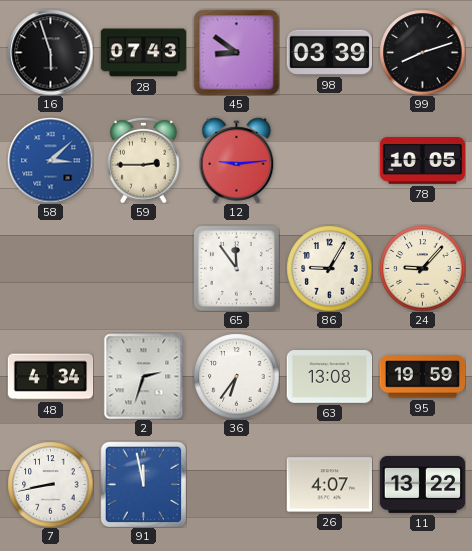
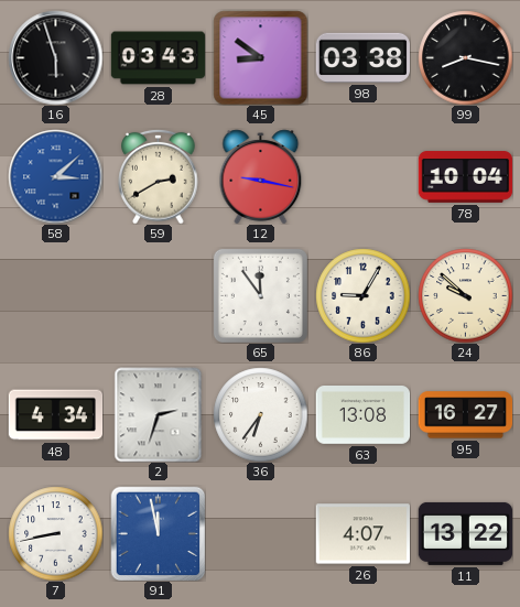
28: 07:43 -> 03:43
98: 03:39 -> 03:38
99: 8:12 -> 8:17
59: 2:45 -> 2:40
12: 9:14 -> 9:17
78: 10:05 -> 10:04
24: 9:07 -> 9:52
95: 19:59 -> 16:27
